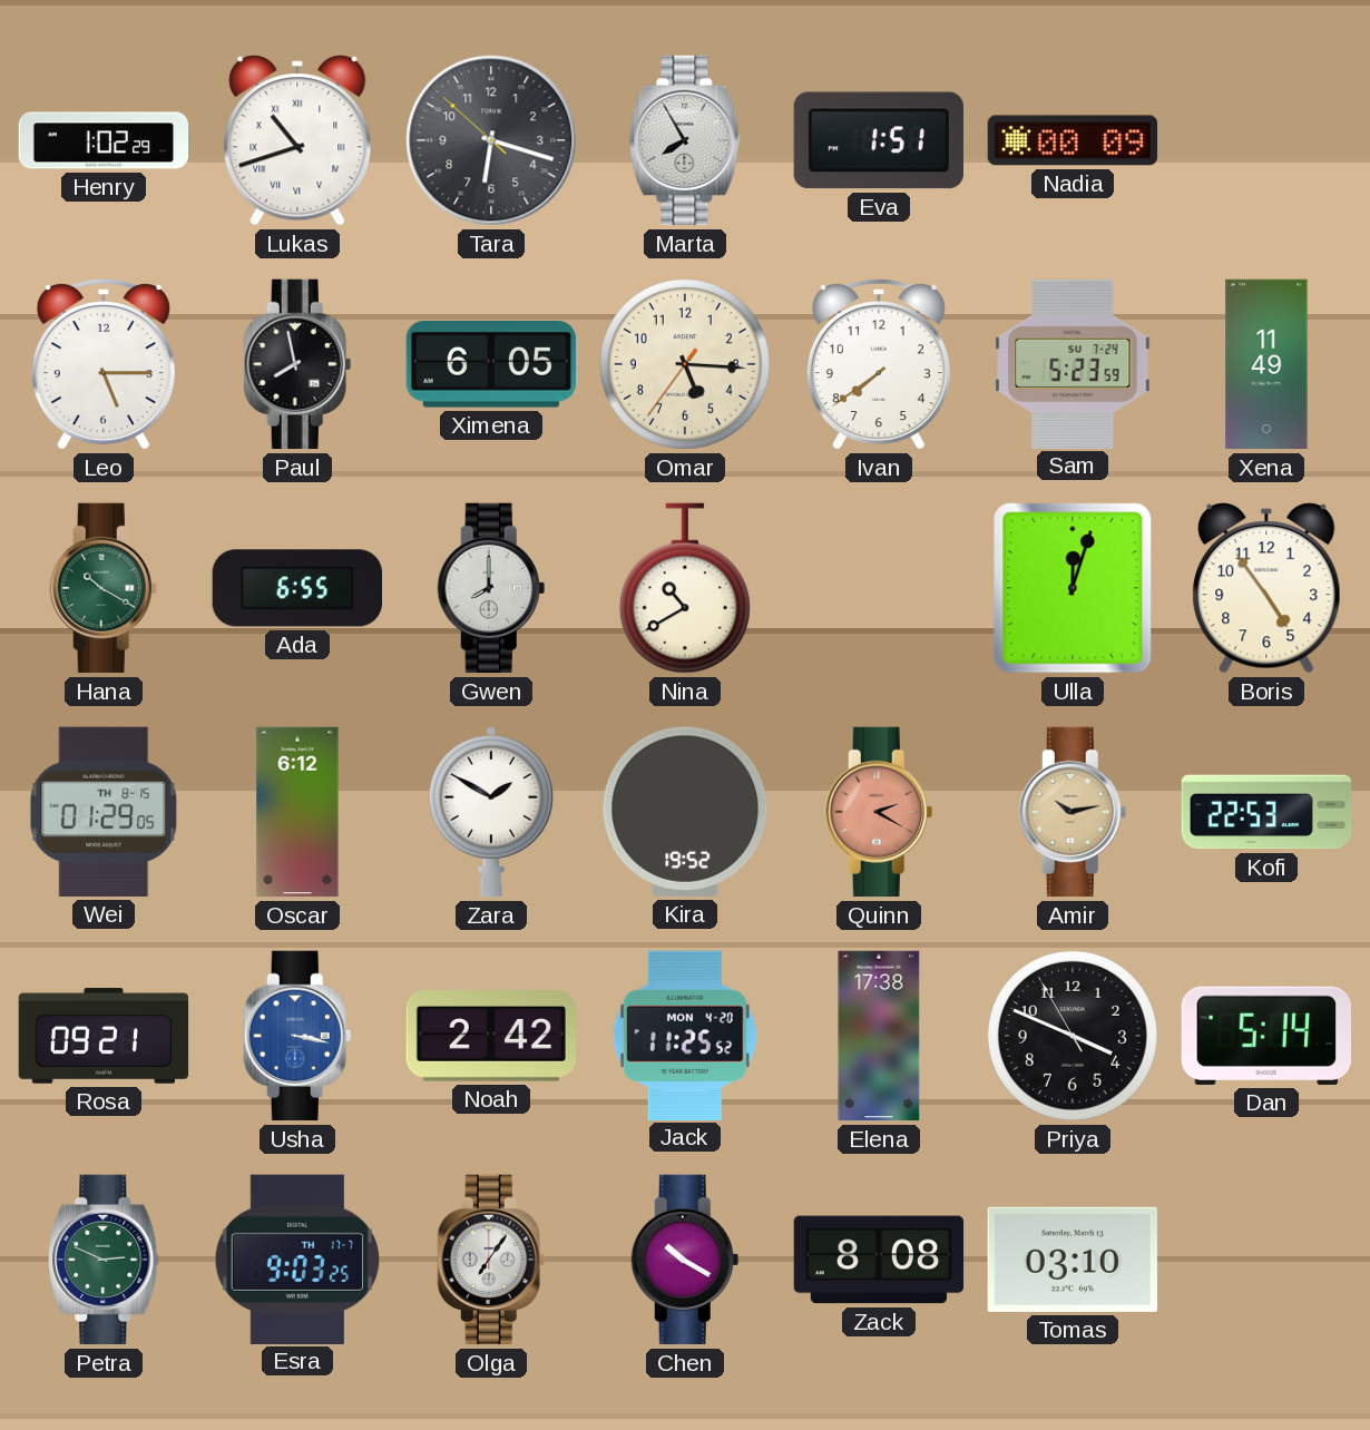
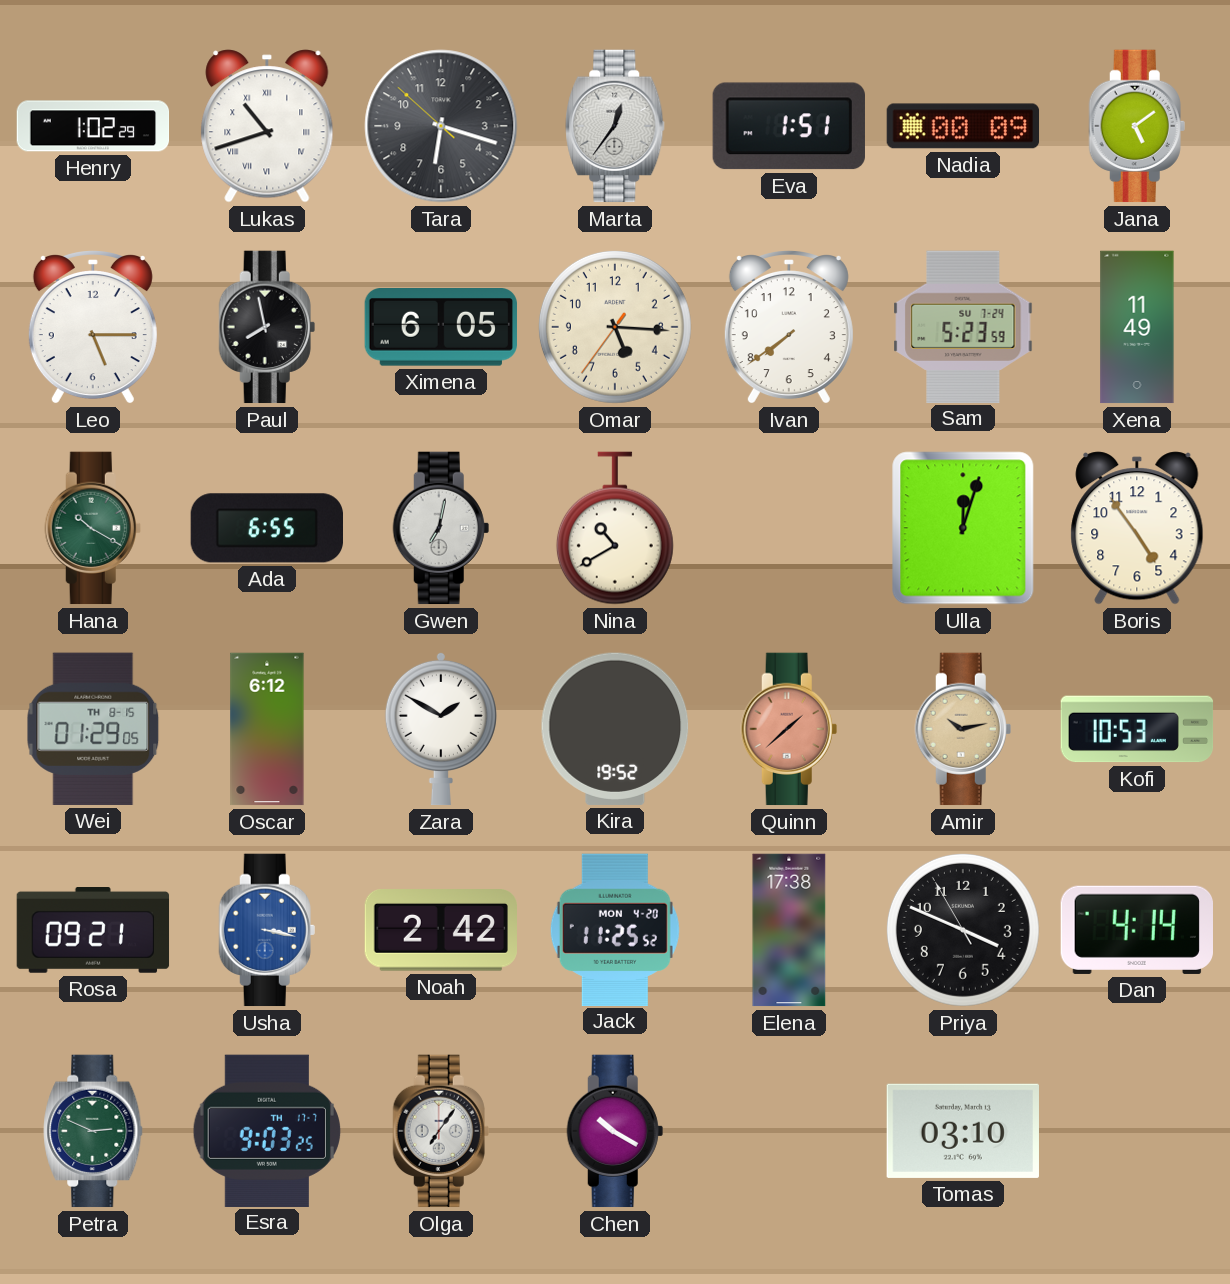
Marta: 7:55 -> 12:36
Jana: none -> 5:09
Gwen: 8:00 -> 7:02
Quinn: 2:20 -> 1:38
Kofi: 22:53 -> 10:53
Dan: 5:14 -> 4:14
Zack: 8:08 -> none
